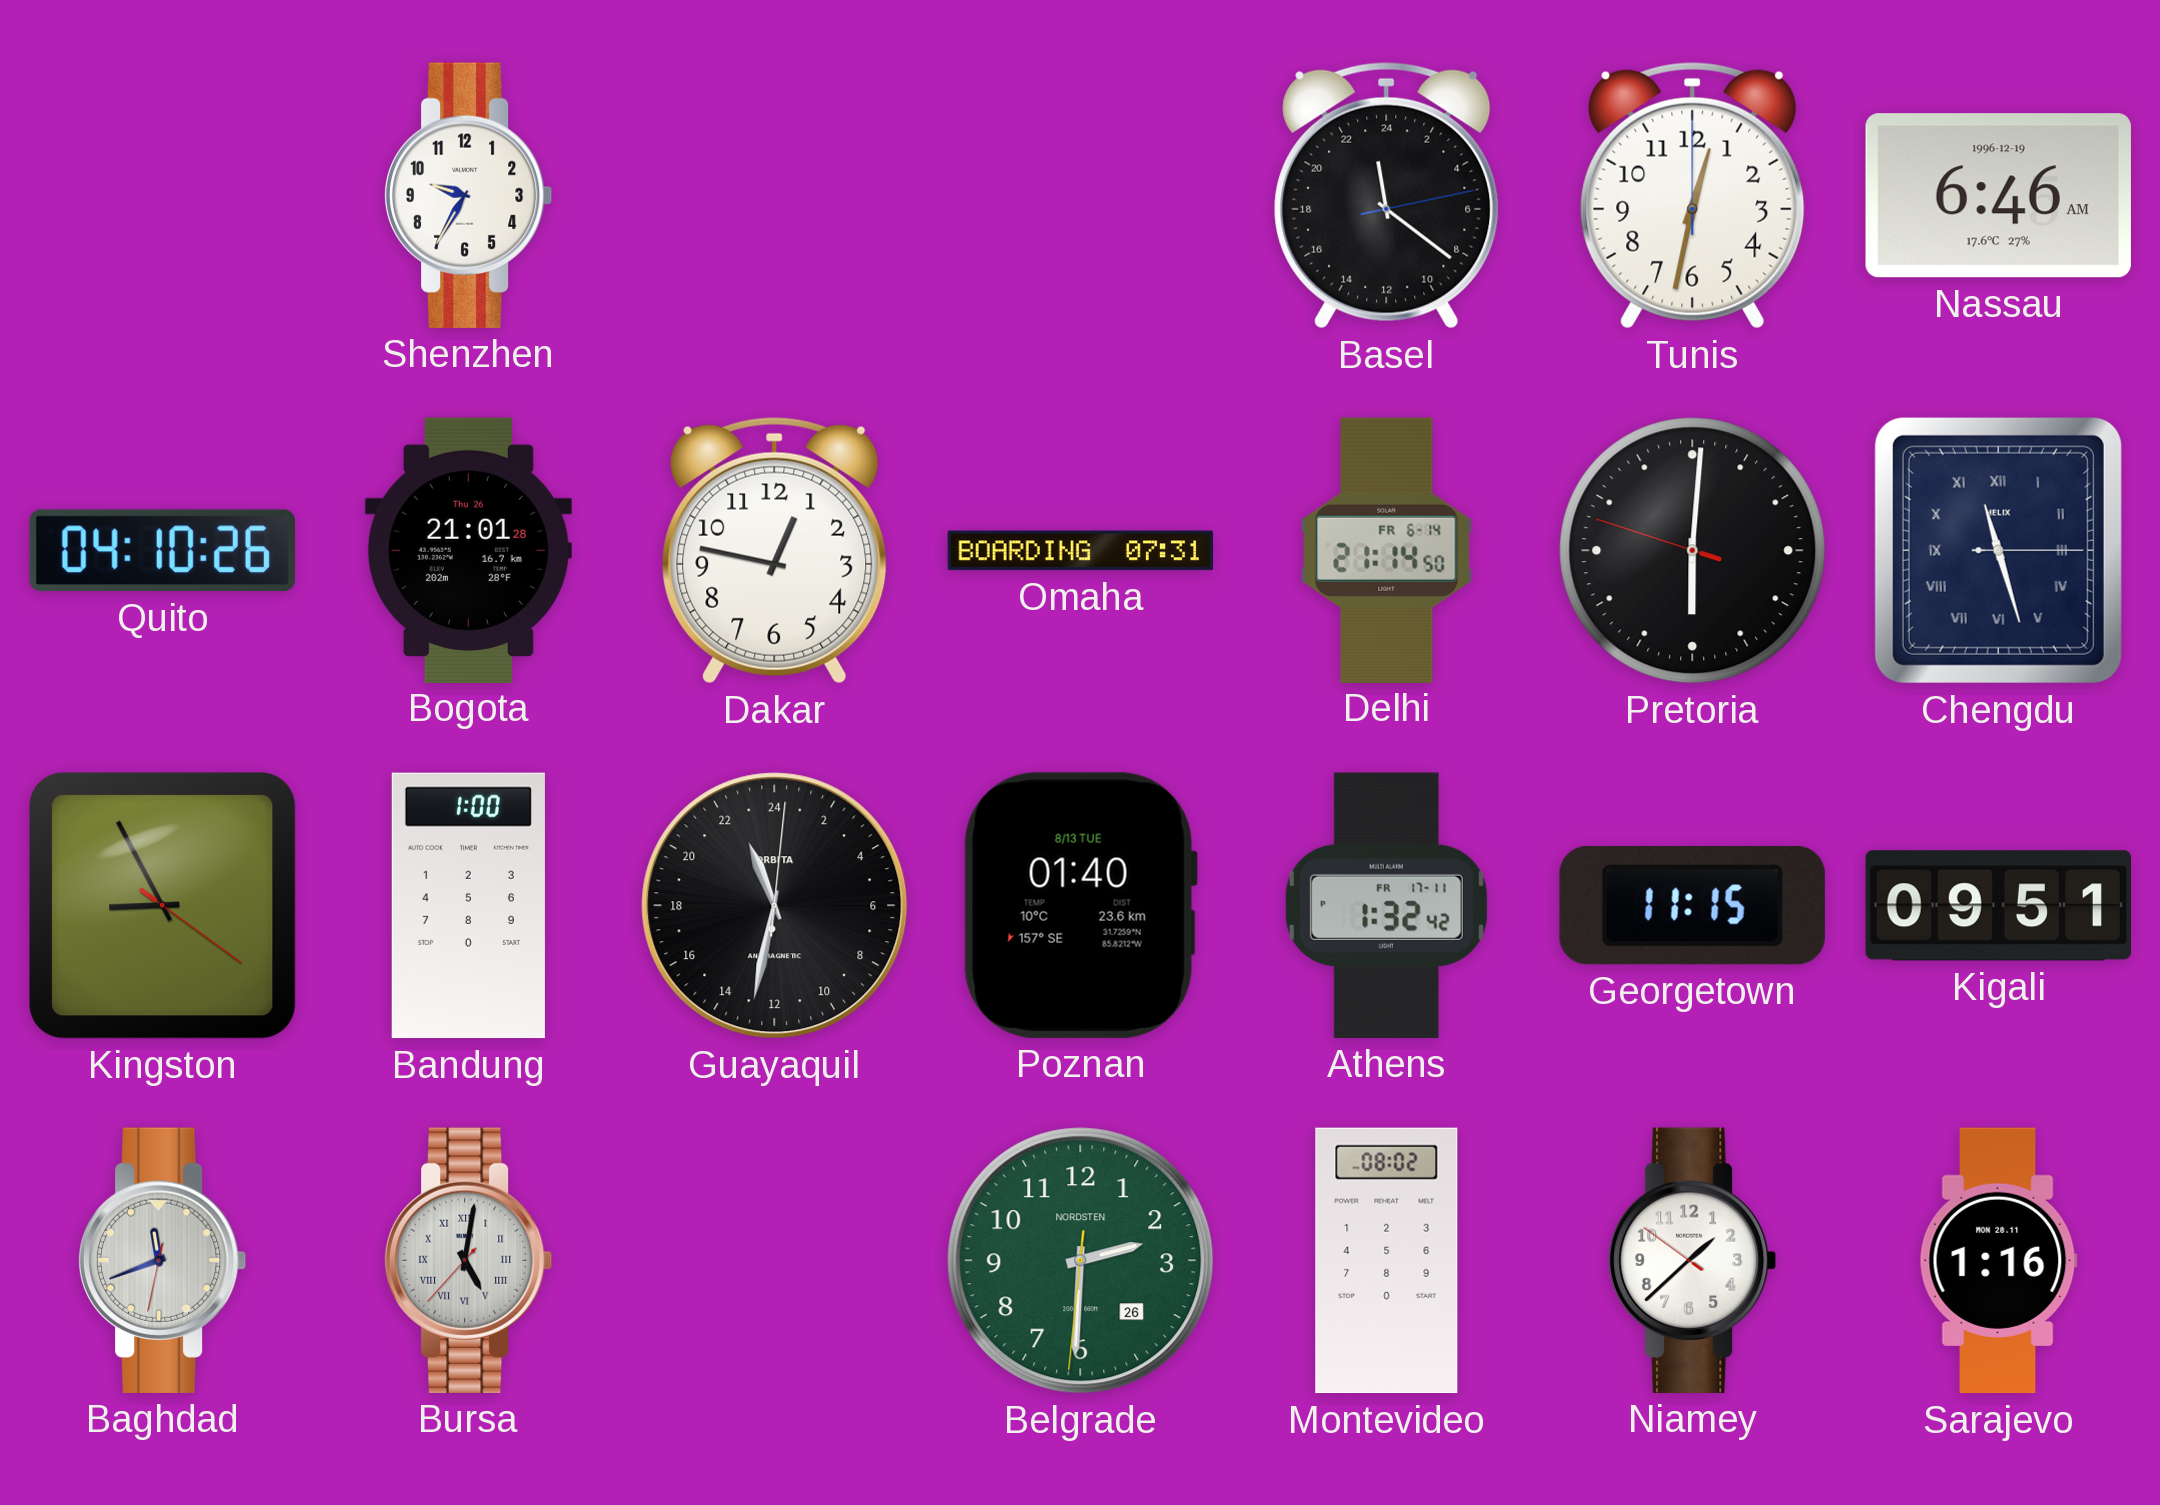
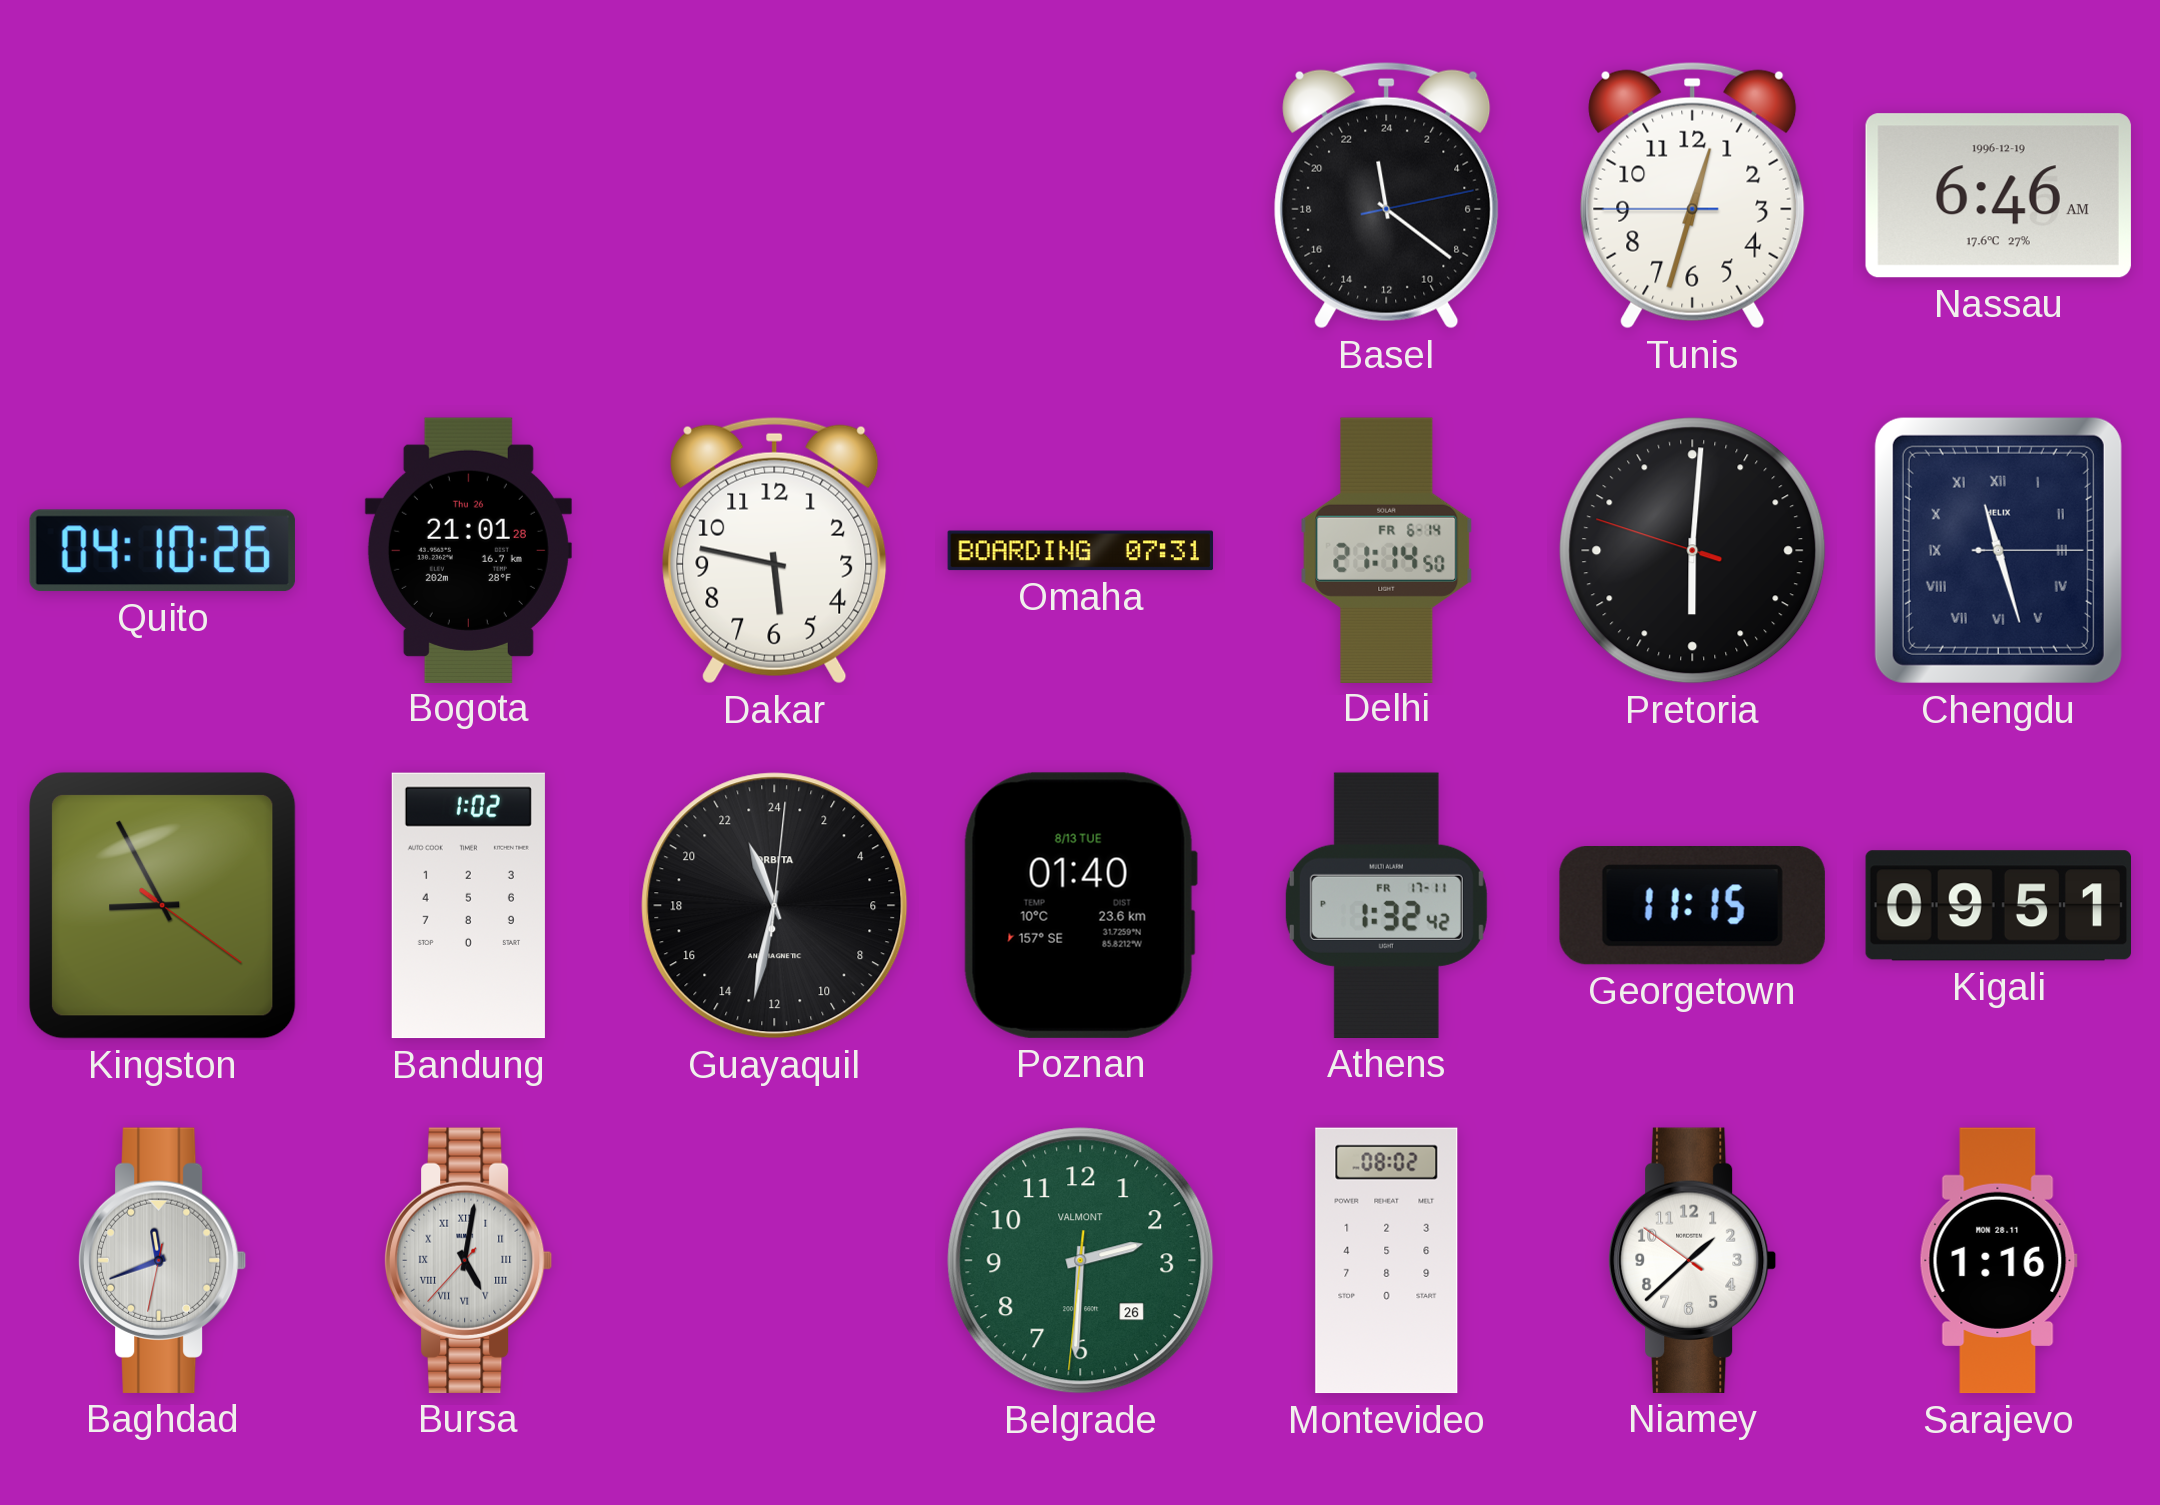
Shenzhen: 9:35 -> none
Tunis: 12:32:00 -> 12:32:45
Dakar: 12:47 -> 5:47
Bandung: 1:00 -> 1:02
Belgrade brand: NORDSTEN -> VALMONT
